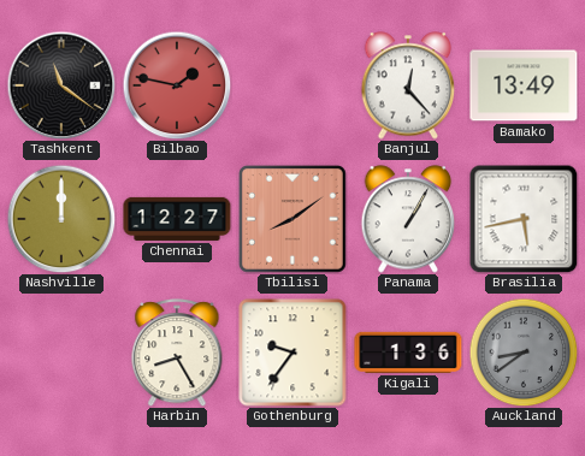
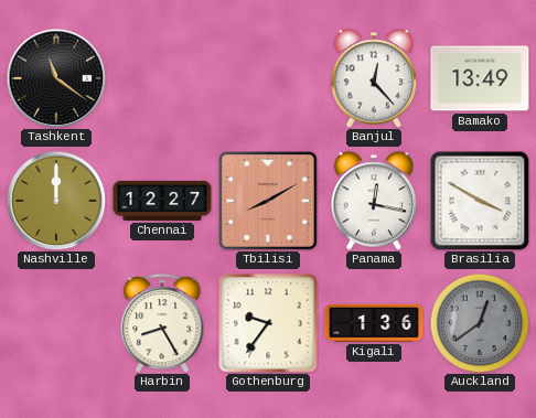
Bilbao: 1:47 -> none
Tbilisi: 8:09 -> 8:10
Panama: 1:05 -> 12:17
Brasilia: 5:43 -> 3:50
Auckland: 8:39 -> 12:39
